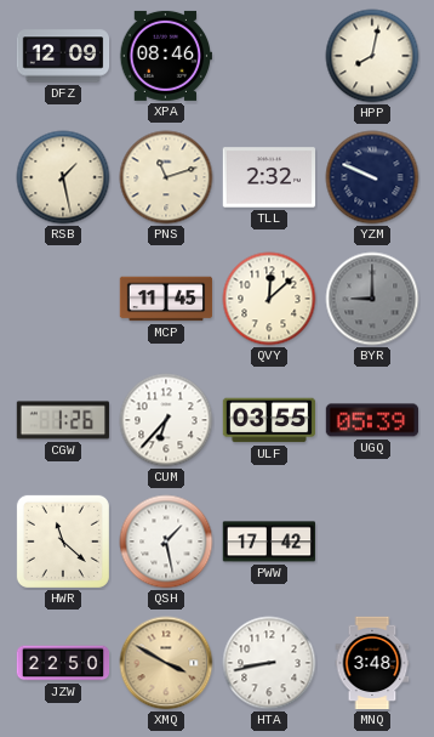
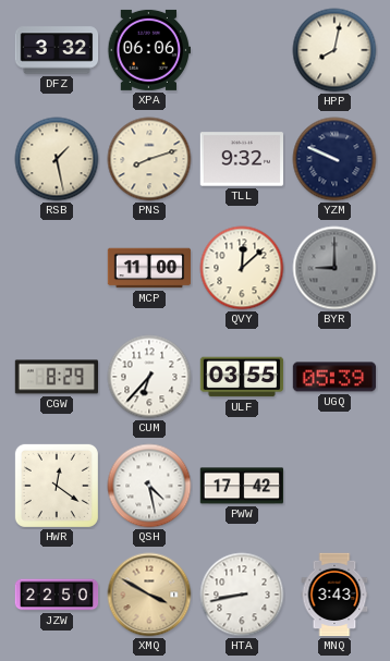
DFZ: 12:09 -> 3:32
XPA: 08:46 -> 06:06
PNS: 11:12 -> 8:12
TLL: 2:32 -> 9:32
MCP: 11:45 -> 11:00
CGW: 1:26 -> 8:29
HWR: 11:22 -> 12:21
QSH: 1:28 -> 4:28
MNQ: 3:48 -> 3:43
